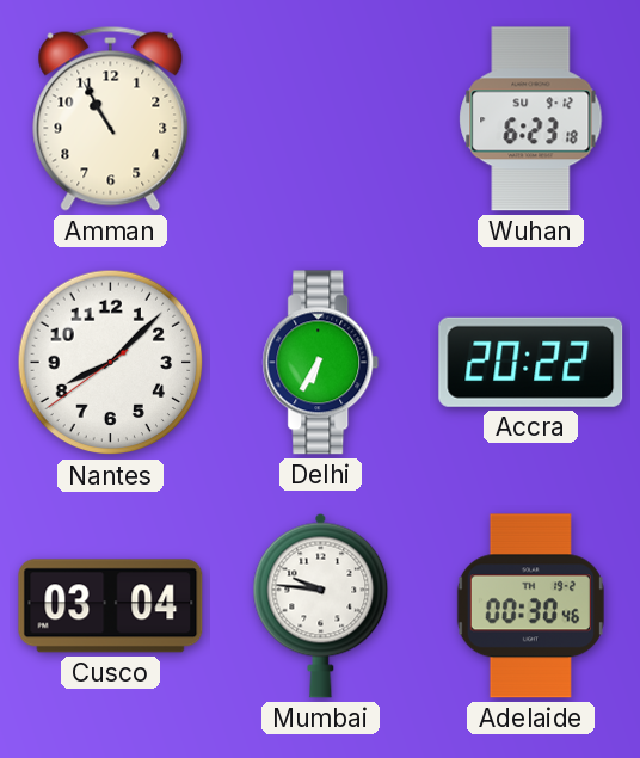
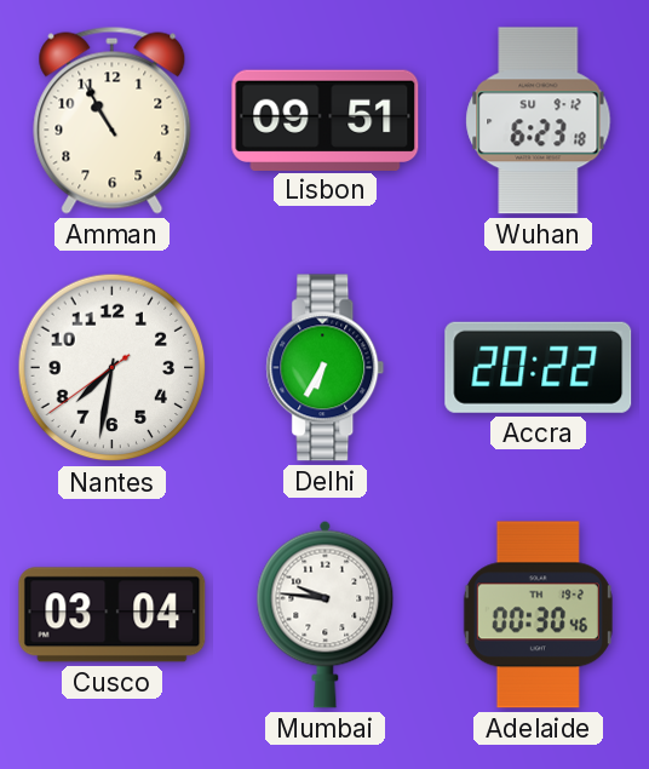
Lisbon: none -> 09:51
Nantes: 8:07 -> 7:31
